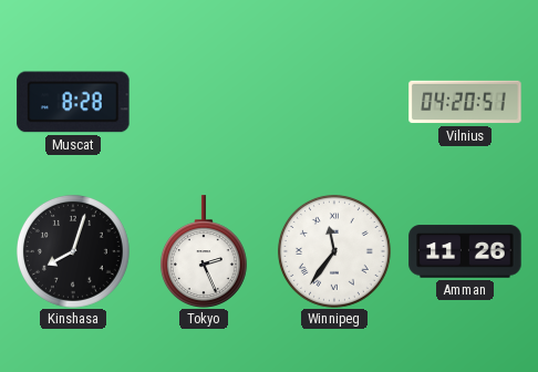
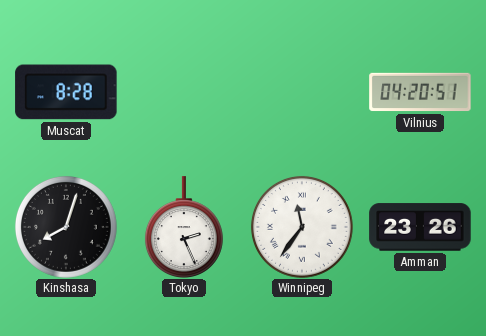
Amman: 11:26 -> 23:26
